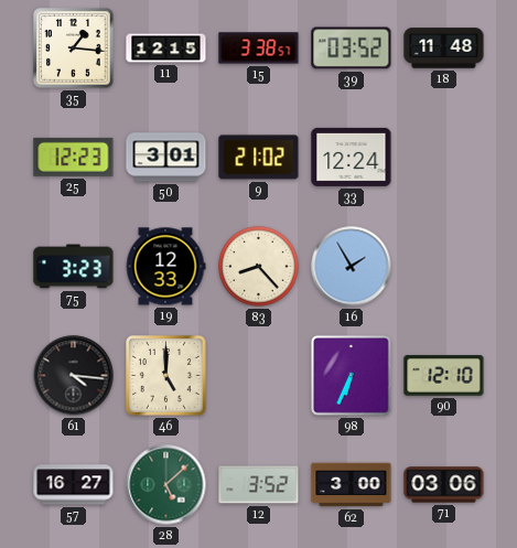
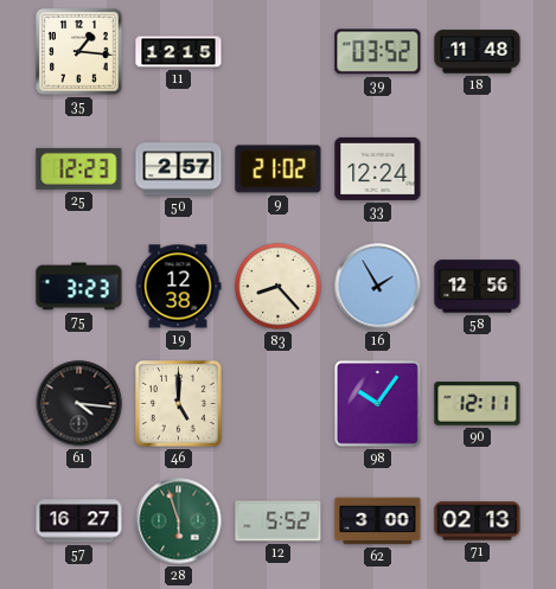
15: 3:38 -> none
50: 3:01 -> 2:57
19: 12:33 -> 12:38
58: none -> 12:56
98: 6:34 -> 10:06
90: 12:10 -> 12:11
28: 5:08 -> 5:57
12: 3:52 -> 5:52
71: 03:06 -> 02:13
